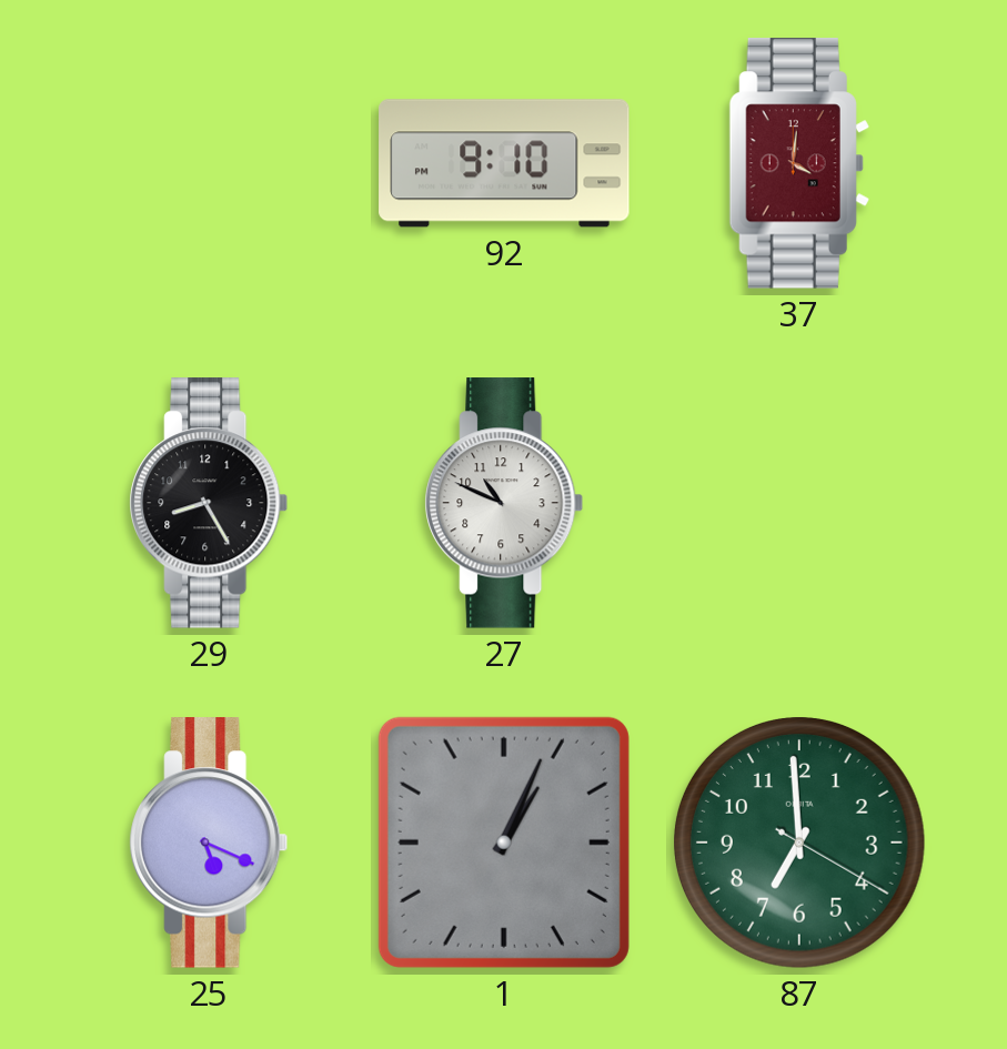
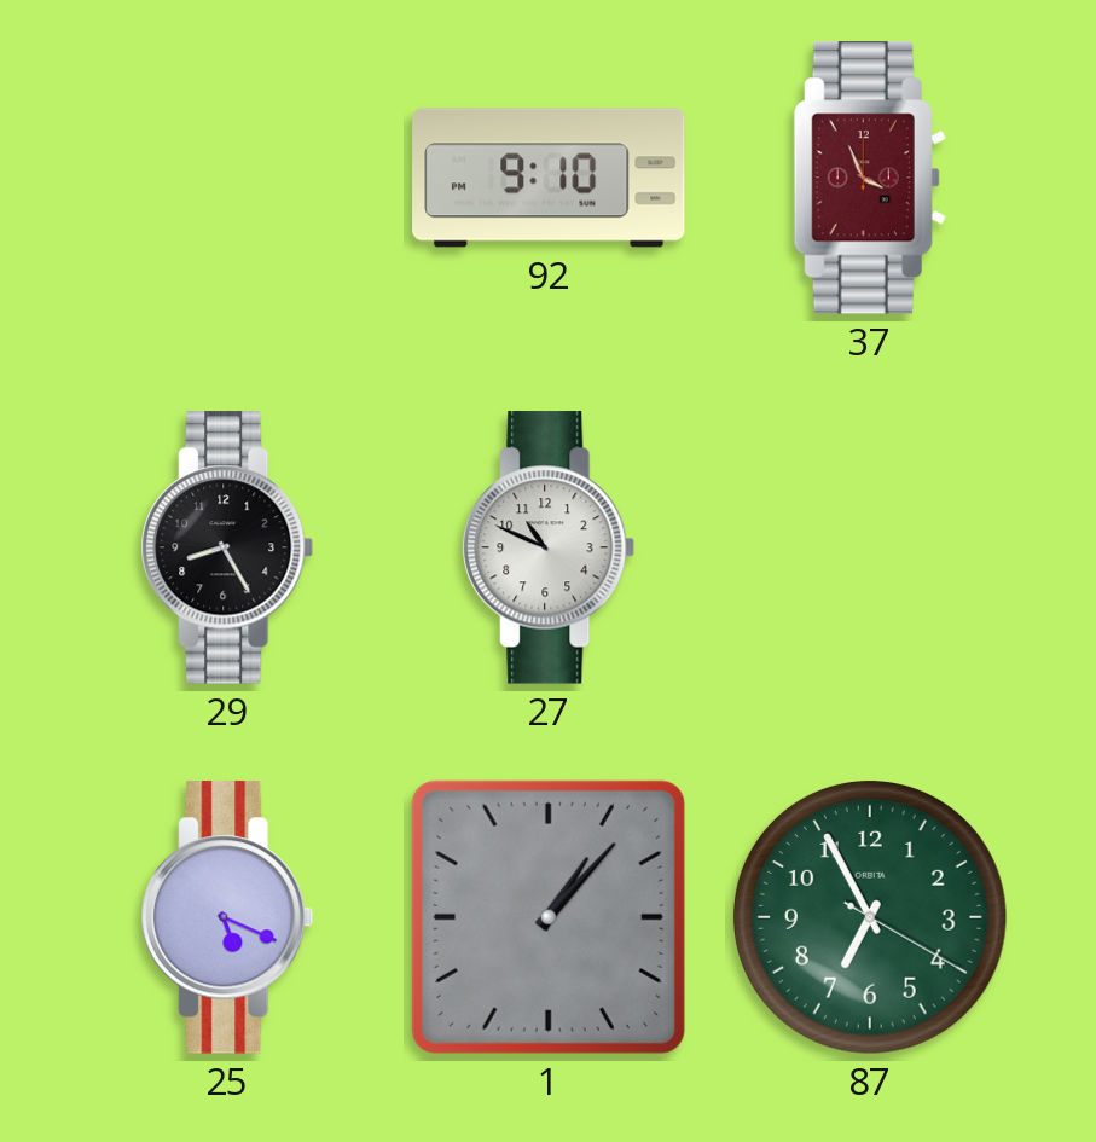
37: 4:01 -> 3:56
1: 1:04 -> 1:07
87: 6:59 -> 6:55
